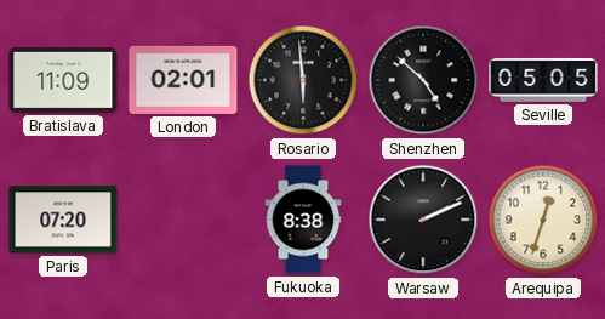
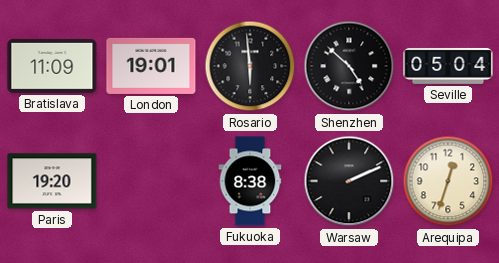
London: 02:01 -> 19:01
Seville: 05:05 -> 05:04
Paris: 07:20 -> 19:20
